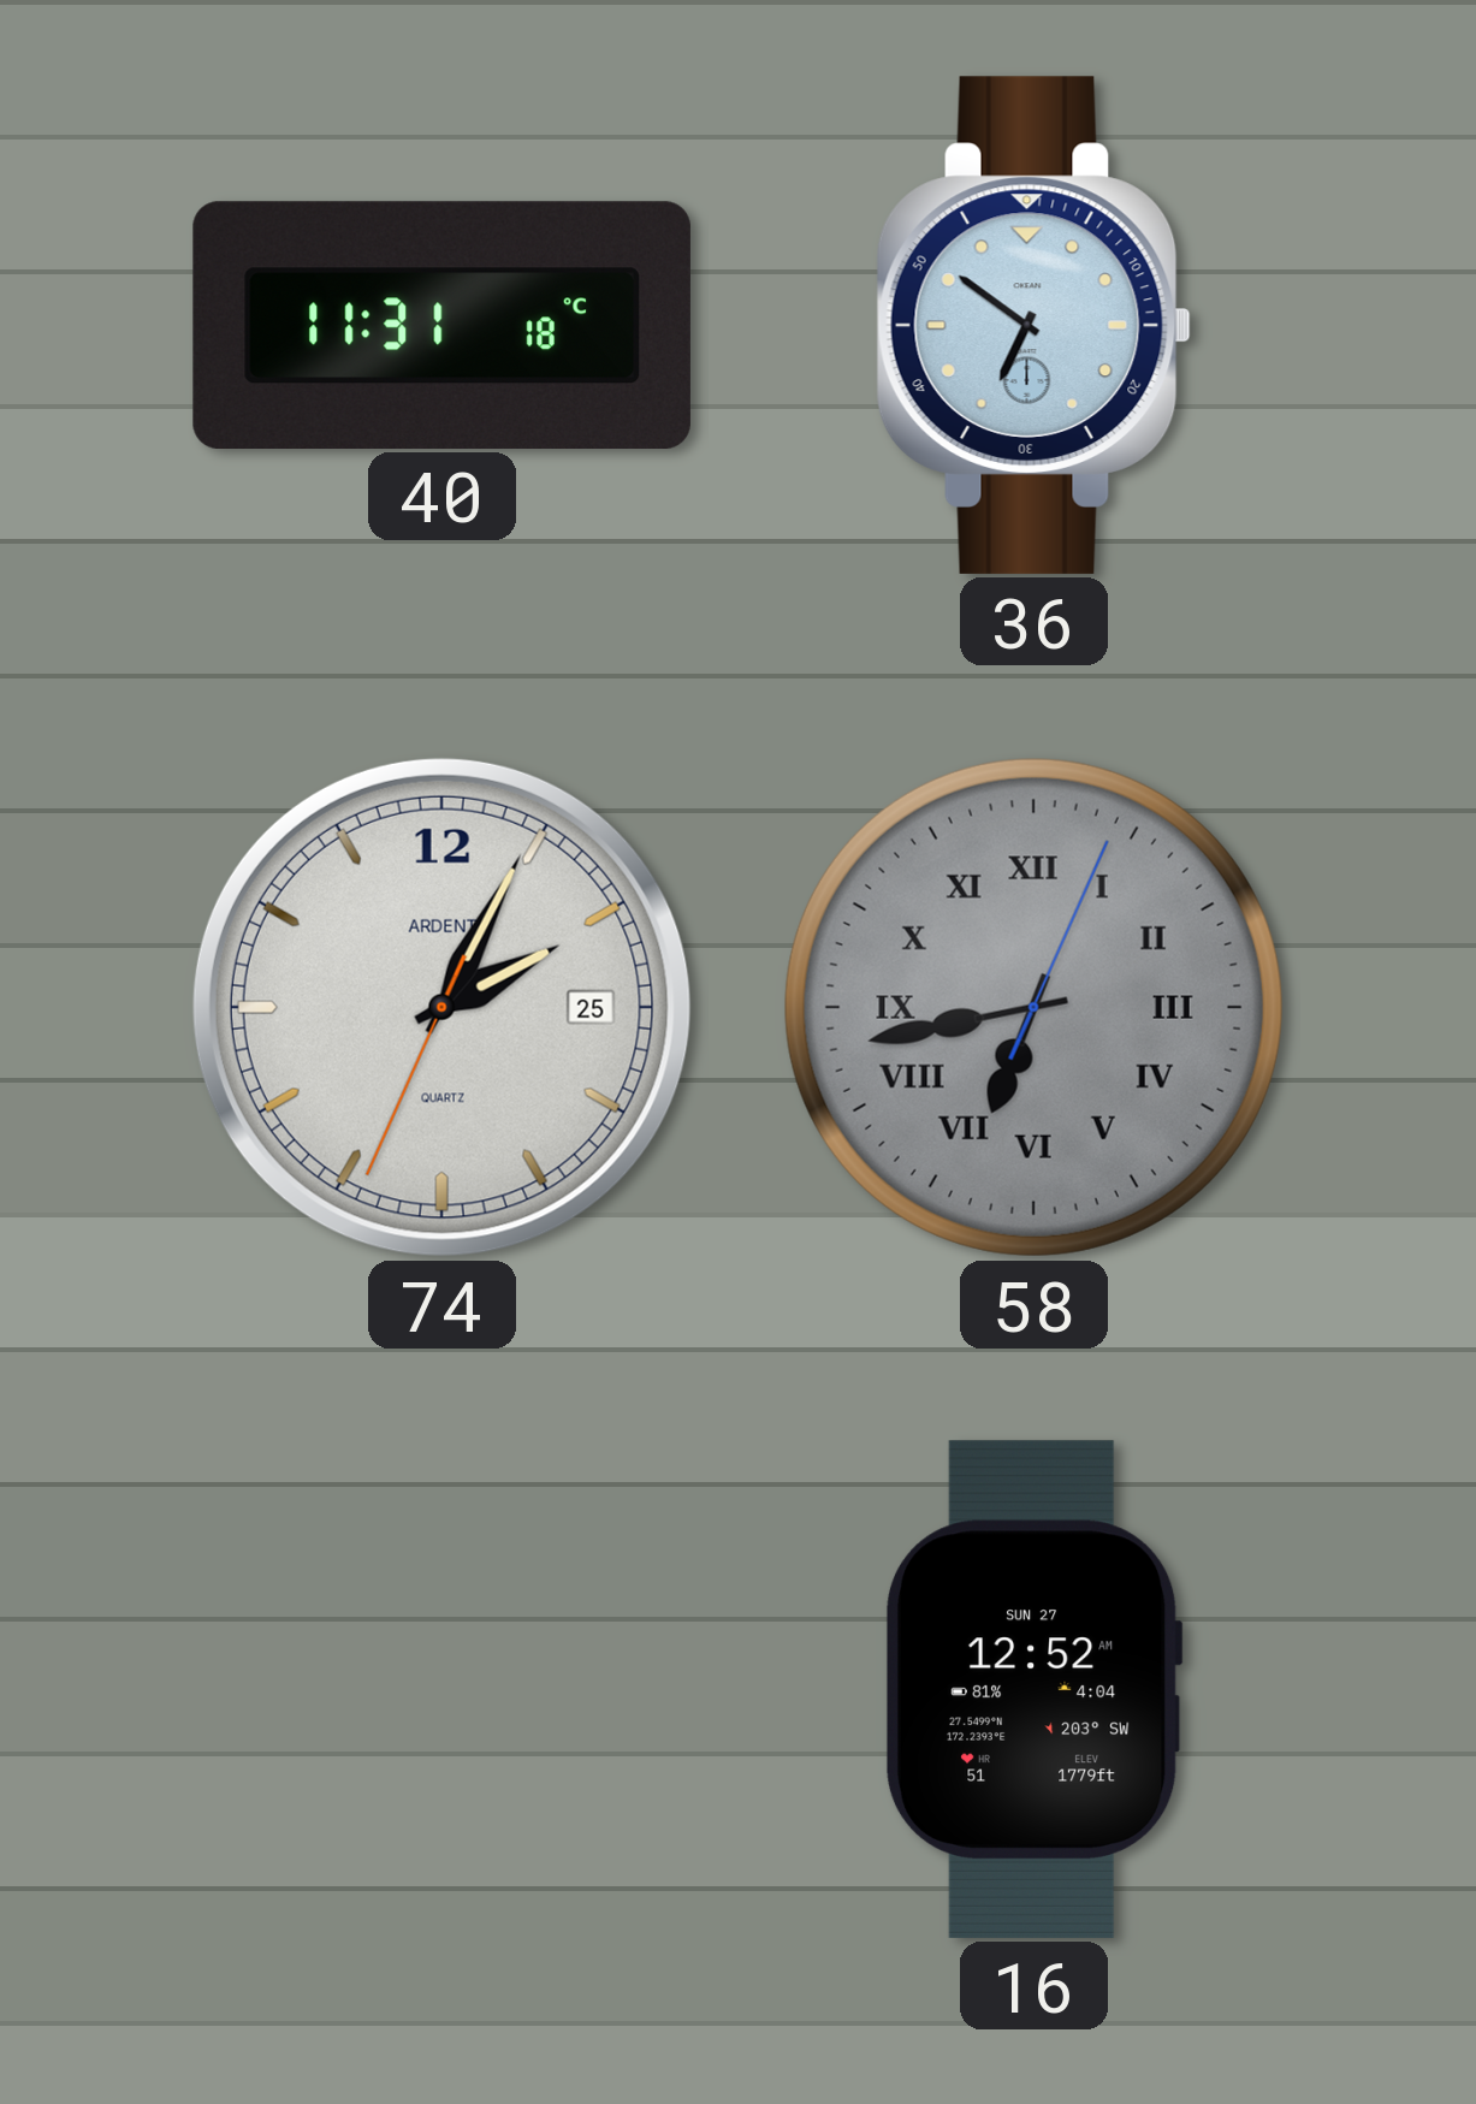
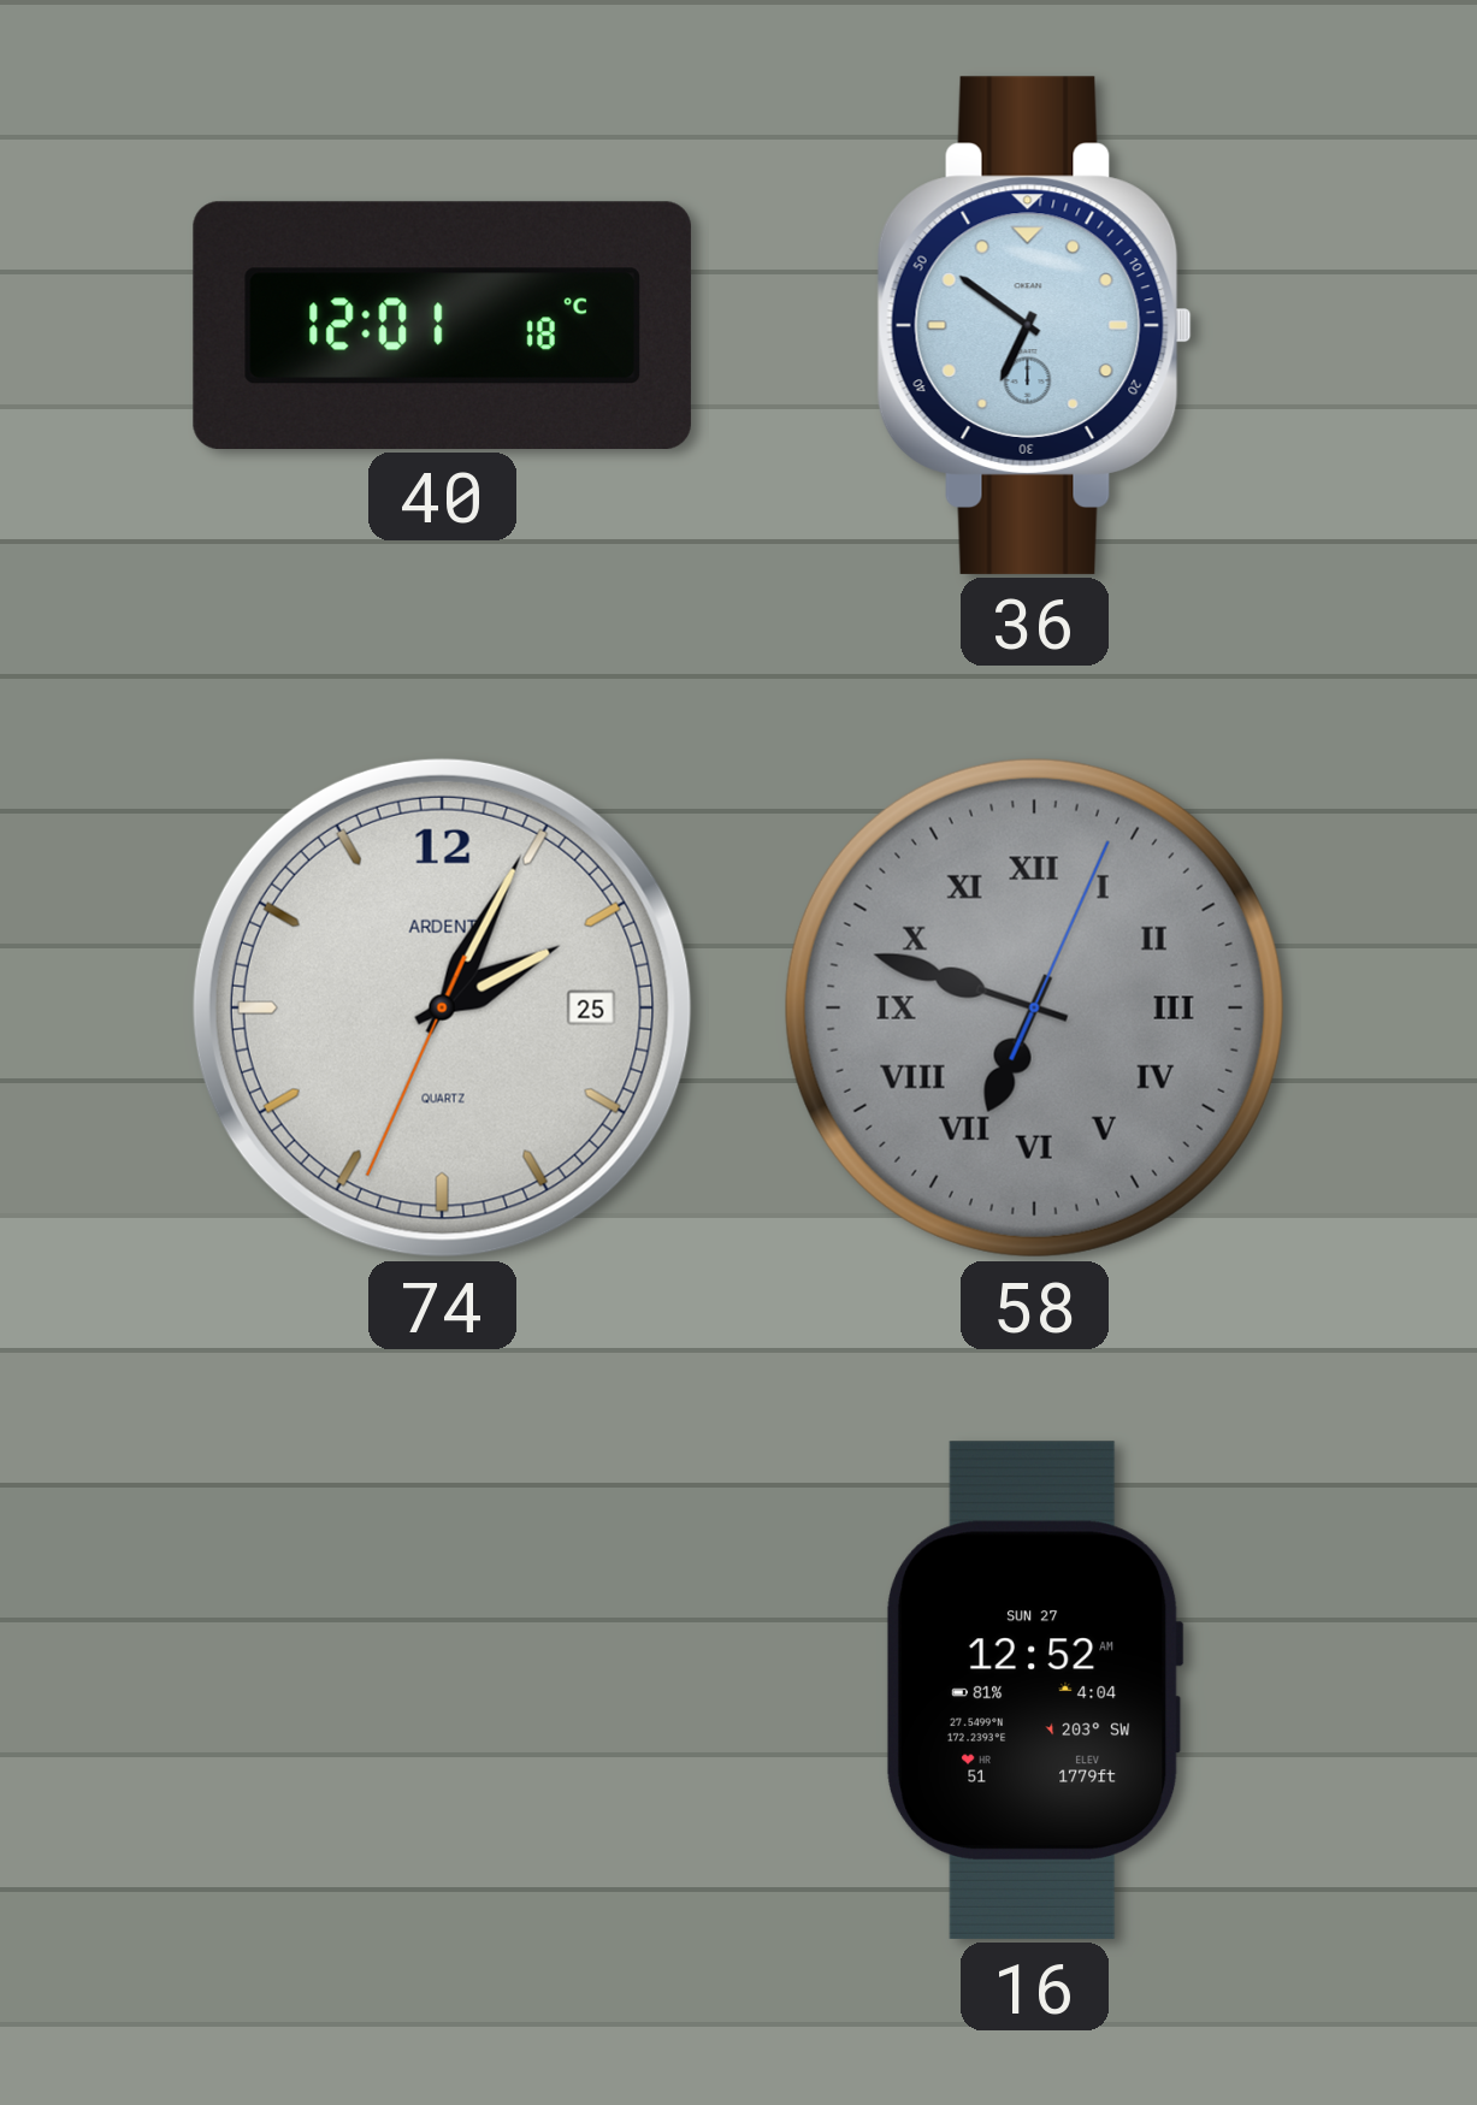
40: 11:31 -> 12:01
58: 6:43 -> 6:48
